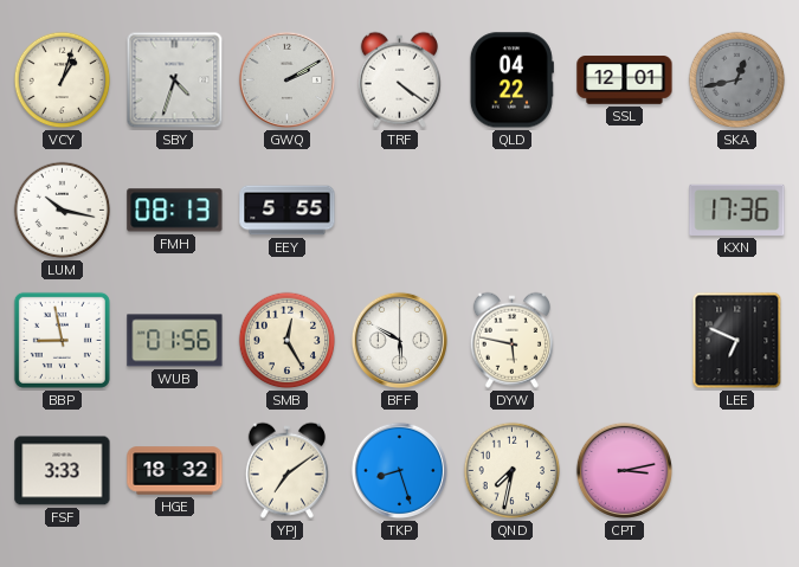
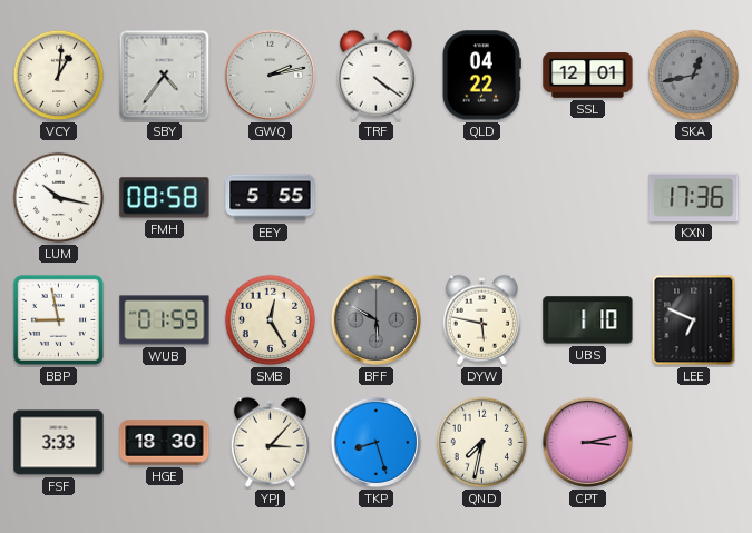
VCY: 1:03 -> 1:01
SBY: 4:33 -> 4:36
GWQ: 2:10 -> 2:13
FMH: 08:13 -> 08:58
WUB: 01:56 -> 01:59
BFF dial: white -> grey
UBS: none -> 1:10
HGE: 18:32 -> 18:30
YPJ: 7:09 -> 3:07
